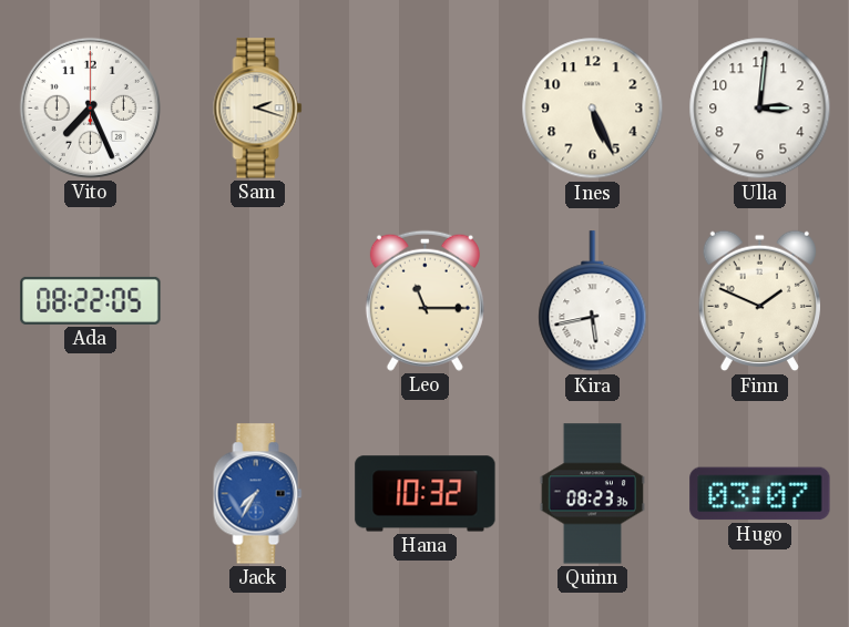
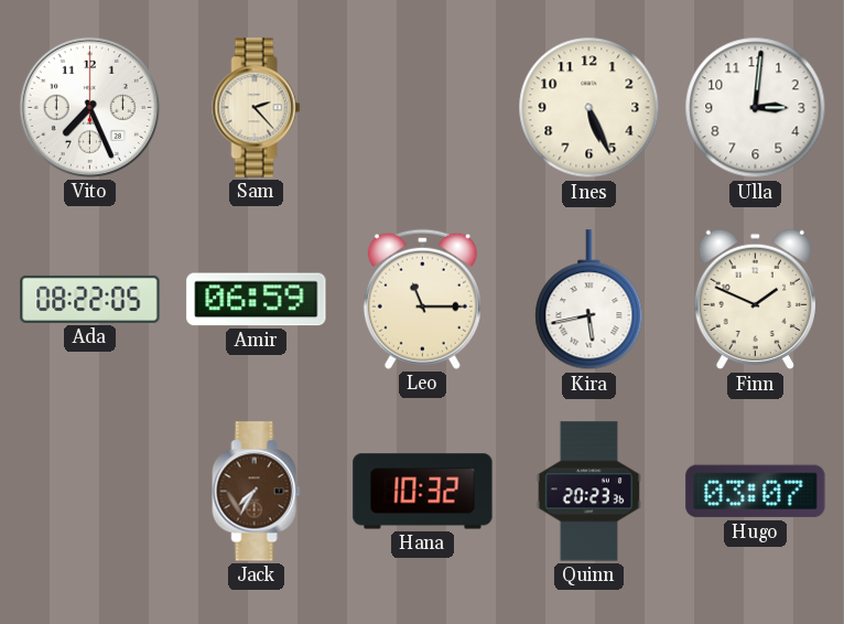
Sam: 2:18 -> 2:23
Amir: none -> 06:59
Jack dial: blue -> brown
Quinn: 08:23 -> 20:23
